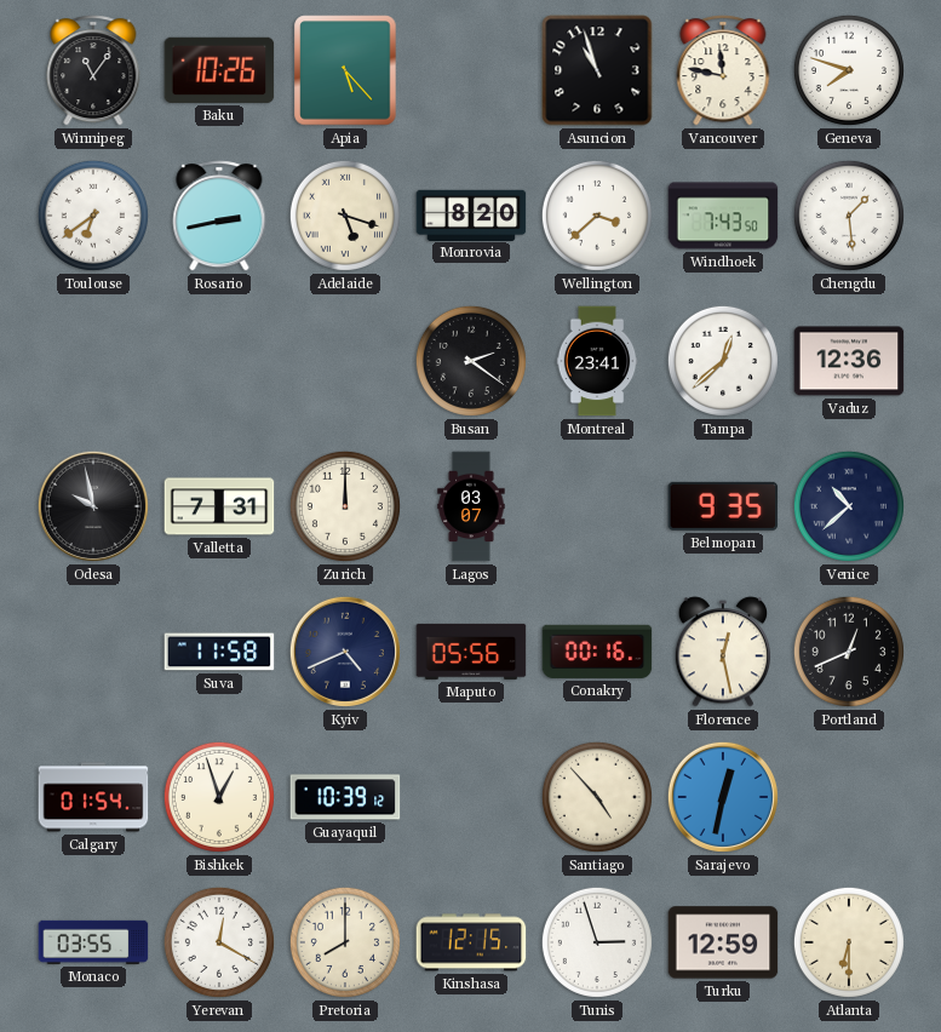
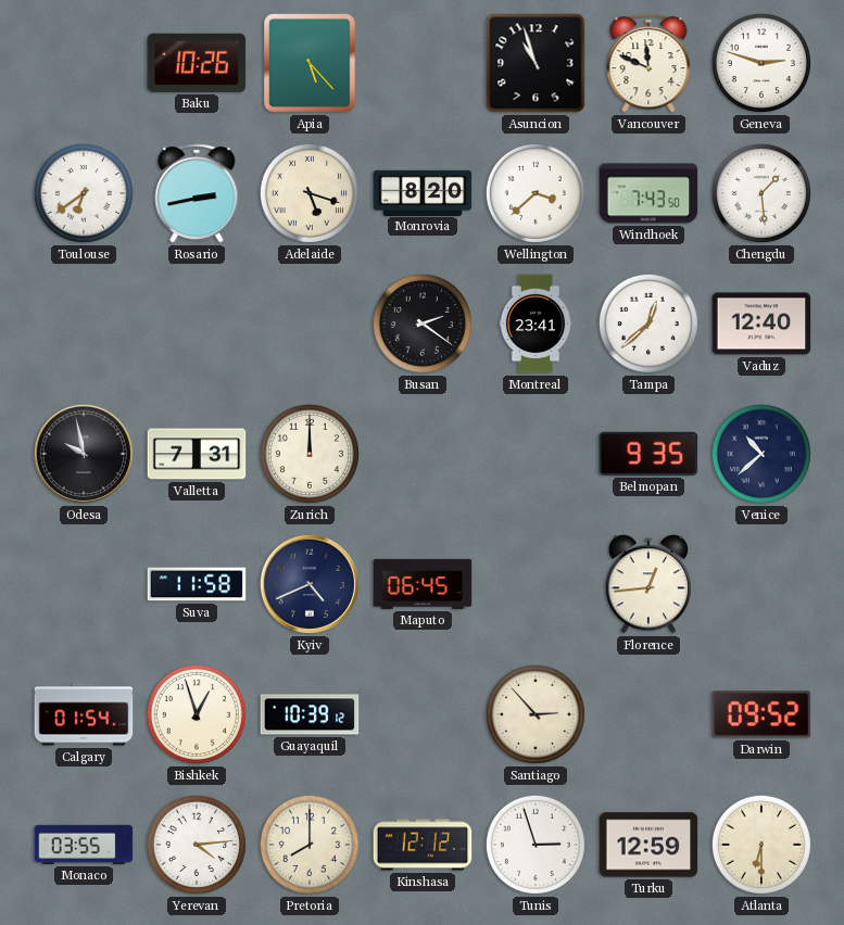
Winnipeg: 11:06 -> none
Vancouver: 11:47 -> 11:49
Geneva: 7:48 -> 2:48
Vaduz: 12:36 -> 12:40
Lagos: 03:07 -> none
Maputo: 05:56 -> 06:45
Conakry: 00:16 -> none
Florence: 12:28 -> 12:44
Portland: 12:41 -> none
Santiago: 4:53 -> 2:53
Sarajevo: 12:32 -> none
Darwin: none -> 09:52
Yerevan: 12:20 -> 4:14
Kinshasa: 12:15 -> 12:12
